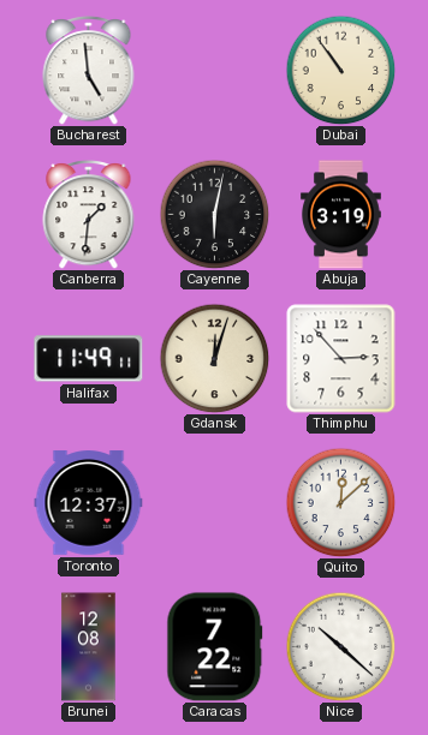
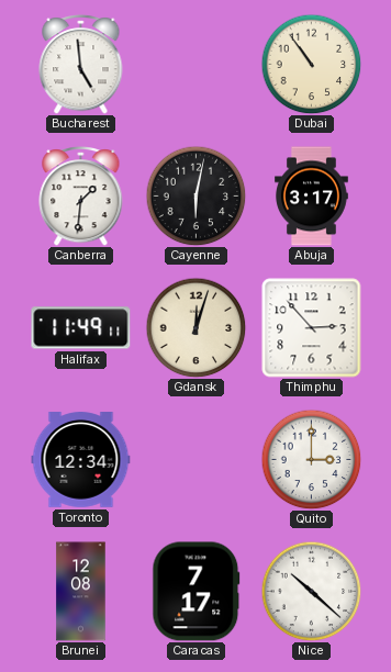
Abuja: 3:19 -> 3:17
Toronto: 12:37 -> 12:34
Quito: 12:08 -> 3:00
Caracas: 7:22 -> 7:17
